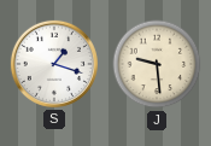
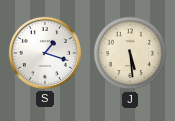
J: 9:29 -> 5:29
